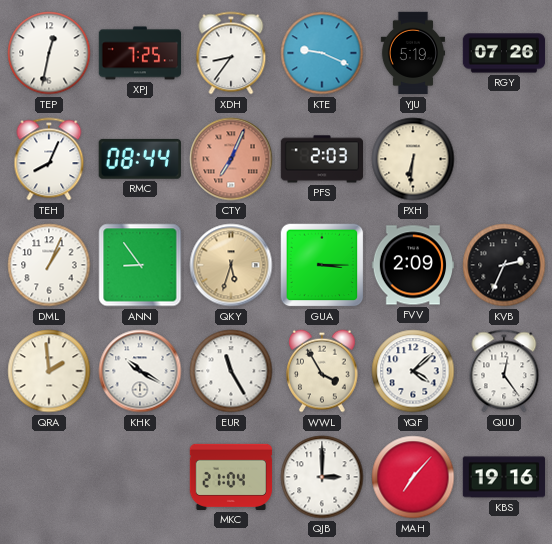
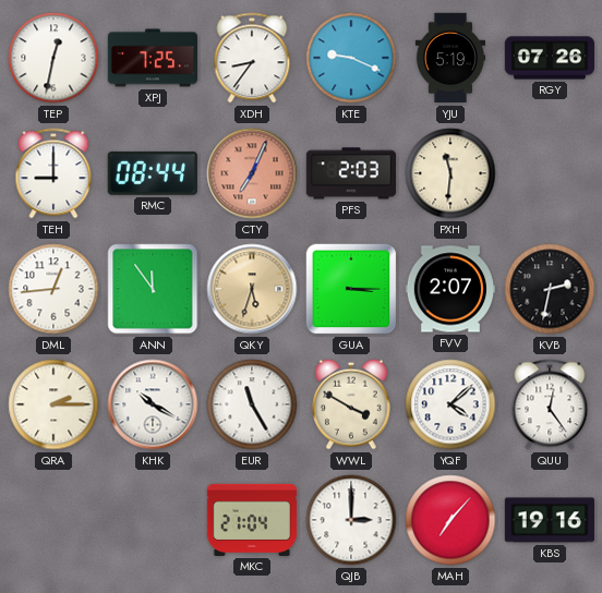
TEH: 8:04 -> 9:00
PXH: 6:31 -> 11:31
DML: 1:04 -> 12:44
ANN: 8:54 -> 11:54
FVV: 2:09 -> 2:07
KVB: 2:34 -> 2:32
QRA: 1:59 -> 2:15
WWL: 3:55 -> 3:50
